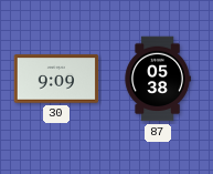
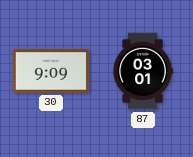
87: 05:38 -> 03:01
